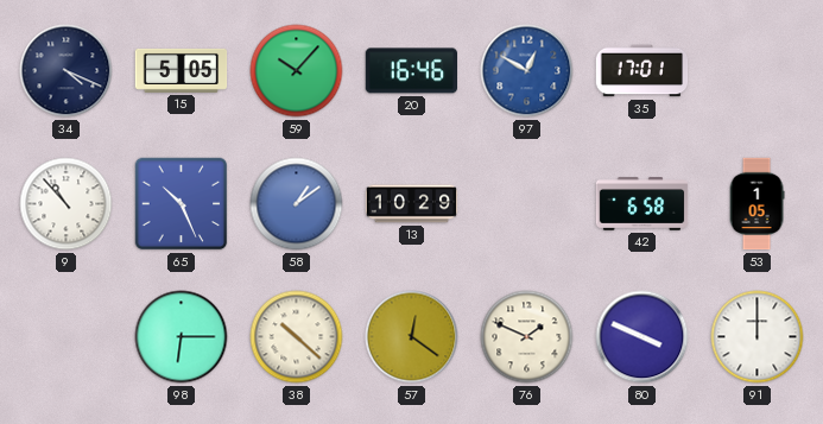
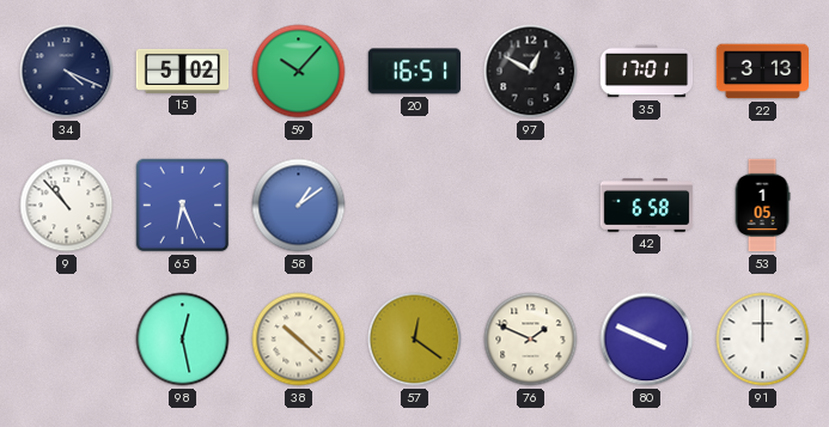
15: 5:05 -> 5:02
20: 16:46 -> 16:51
97 dial: blue -> black
22: none -> 3:13
65: 10:26 -> 6:26
13: 10:29 -> none
98: 6:15 -> 12:28
